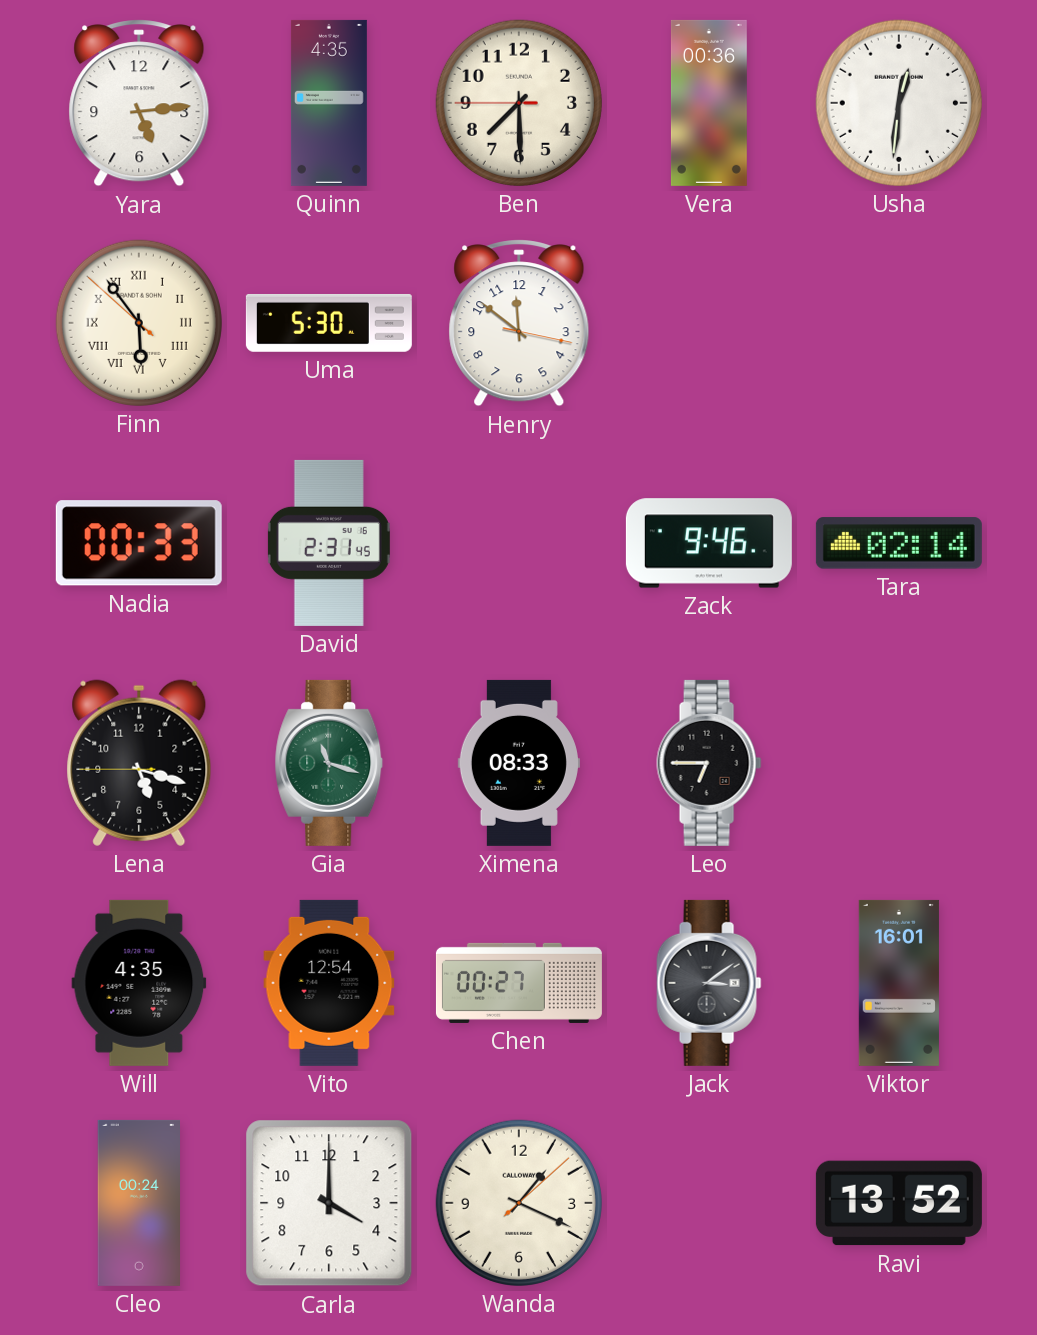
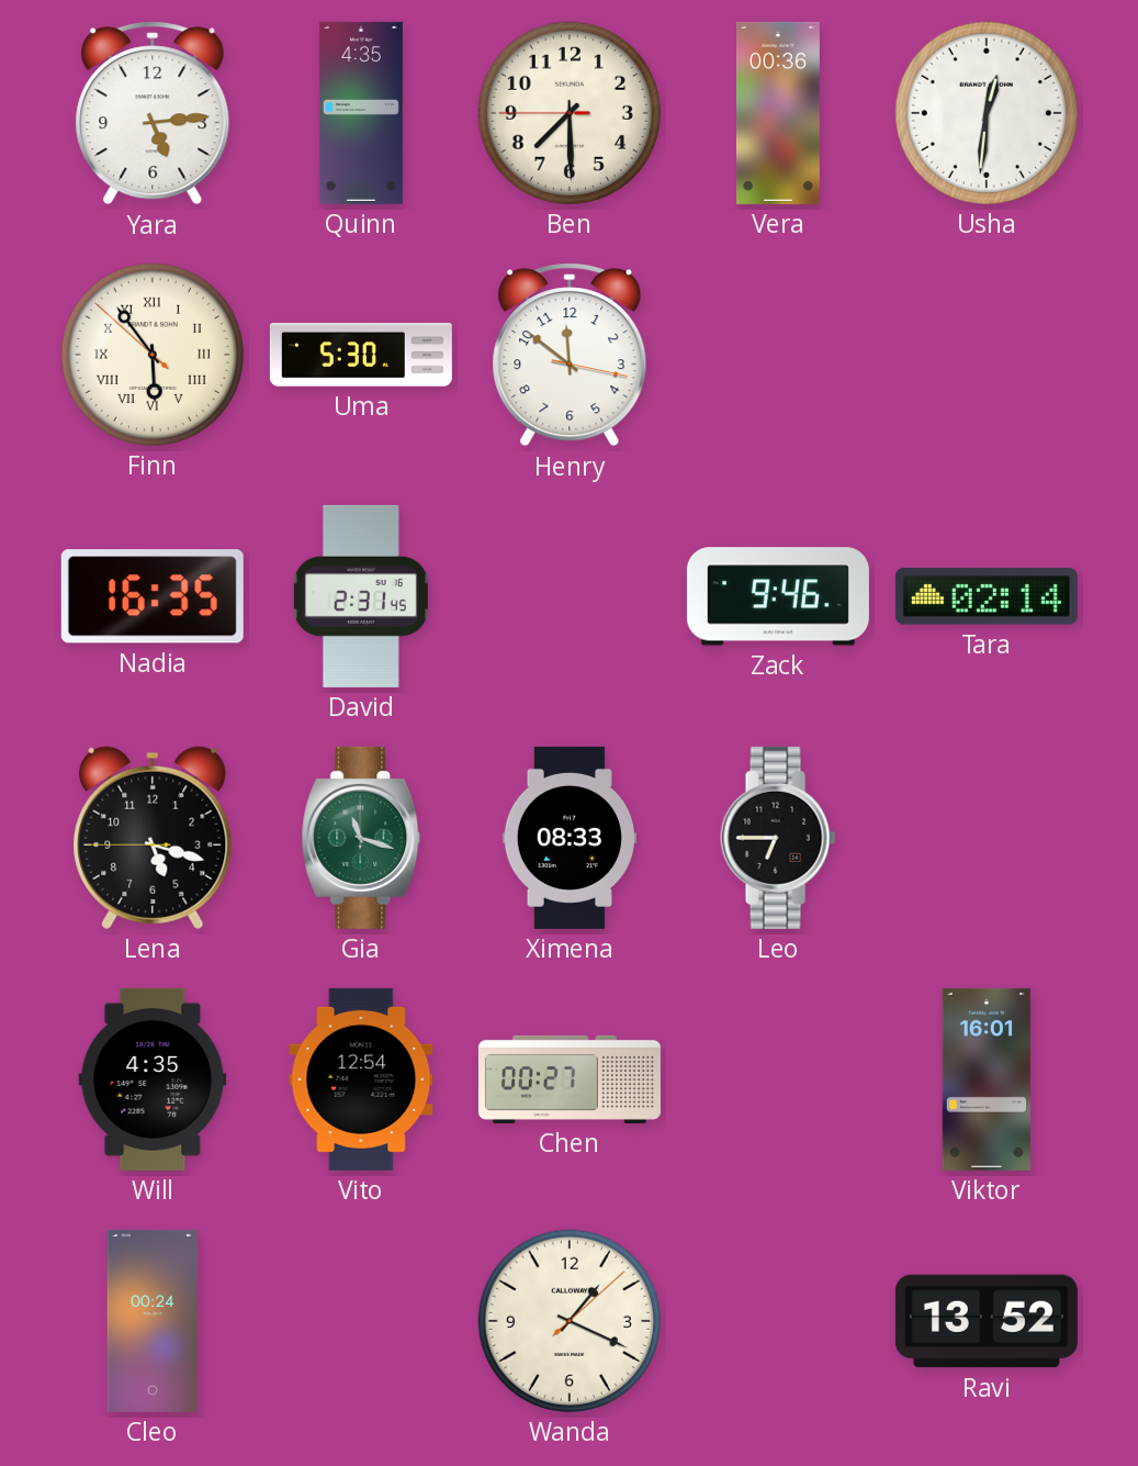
Nadia: 00:33 -> 16:35
Jack: 3:09 -> none
Carla: 4:00 -> none
